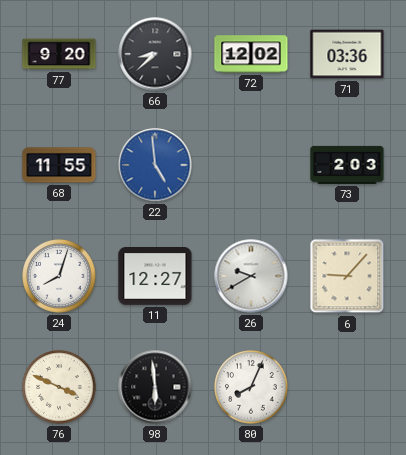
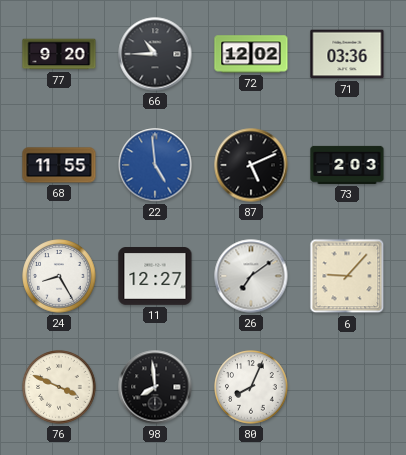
66: 8:38 -> 10:45
87: none -> 5:11
24: 8:03 -> 8:25
26: 9:40 -> 7:09
98: 5:59 -> 7:59
